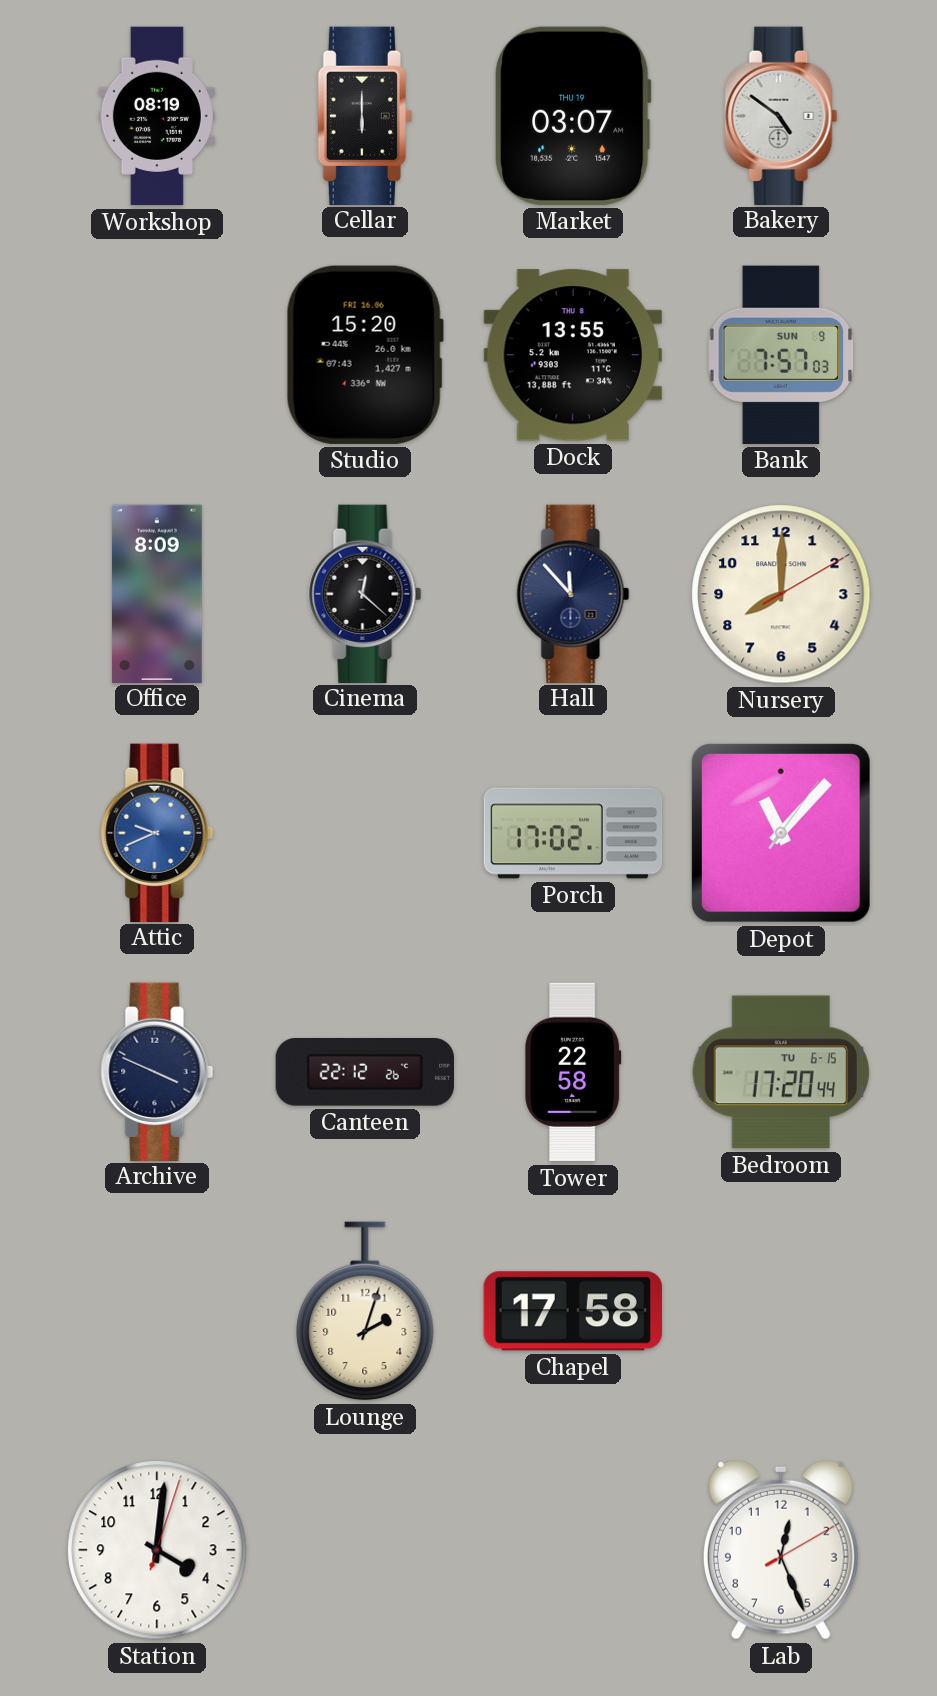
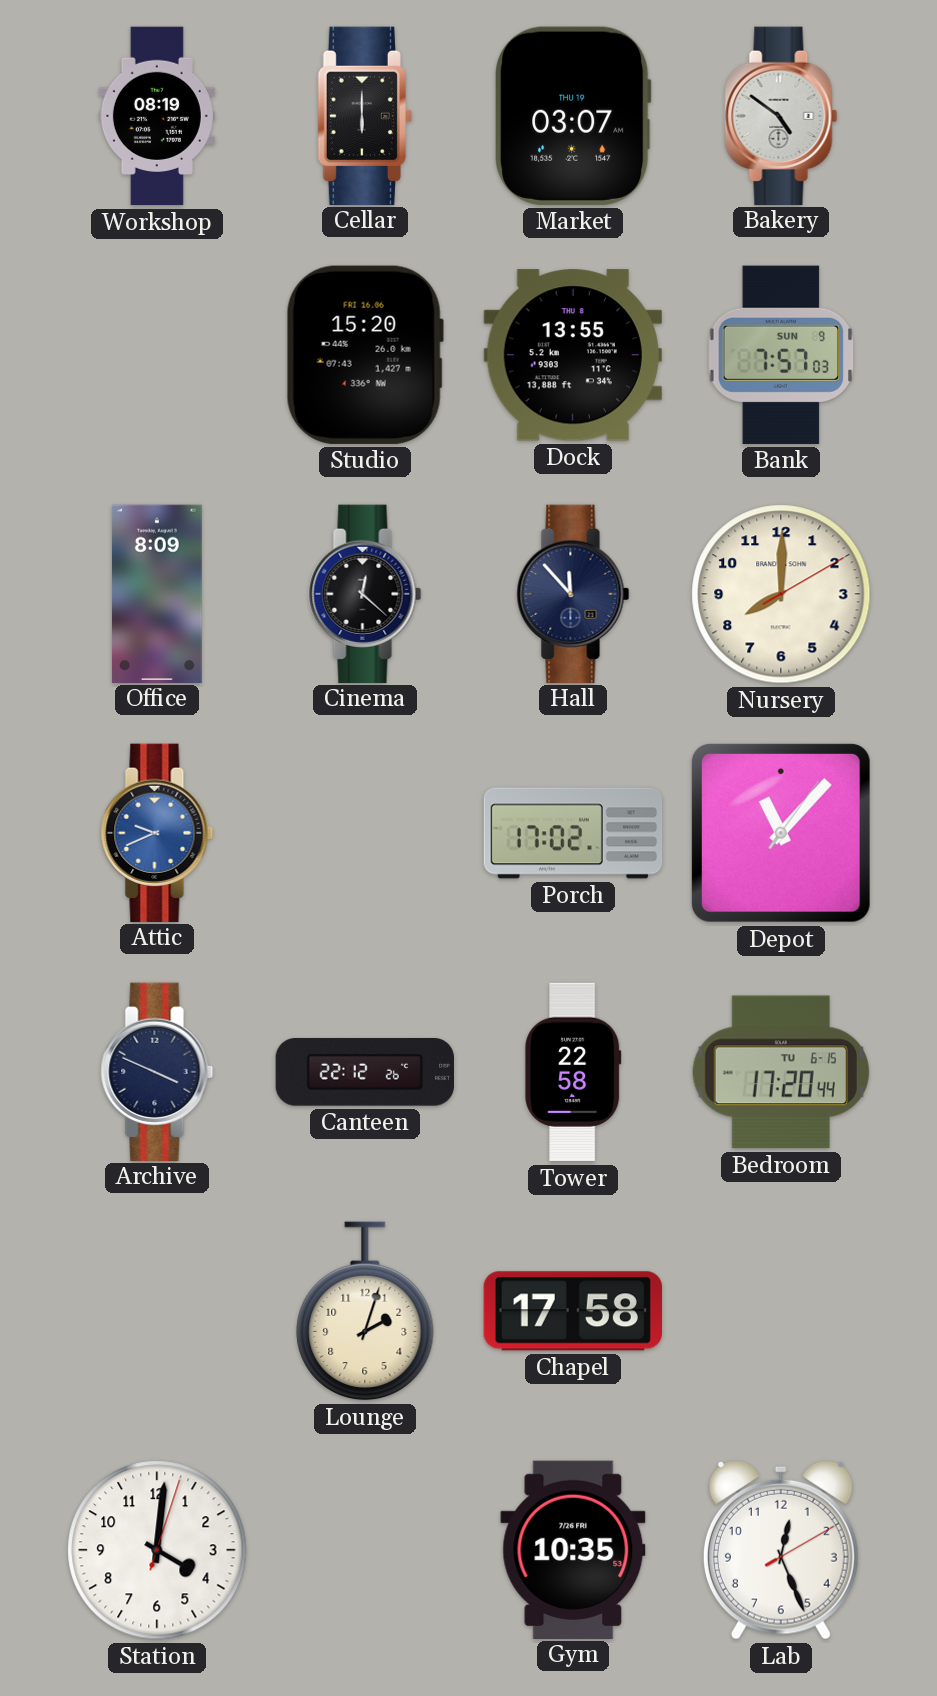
Gym: none -> 10:35
